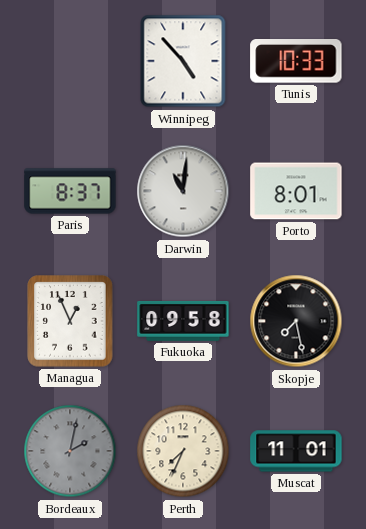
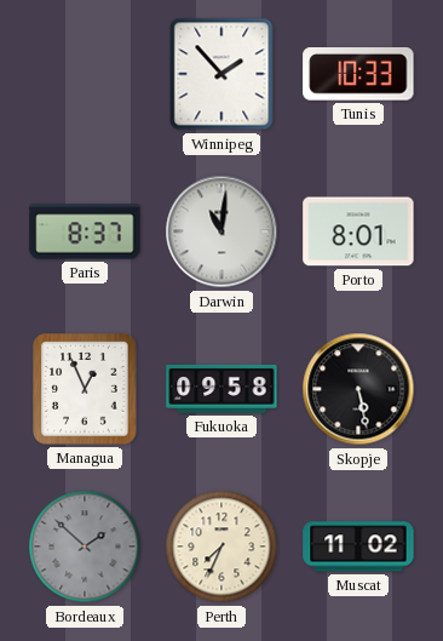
Winnipeg: 4:53 -> 1:53
Skopje: 7:28 -> 5:28
Bordeaux: 2:02 -> 1:52
Muscat: 11:01 -> 11:02
